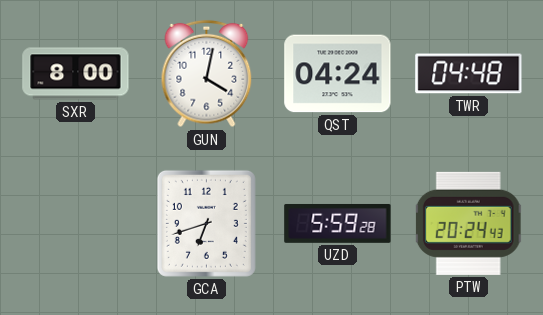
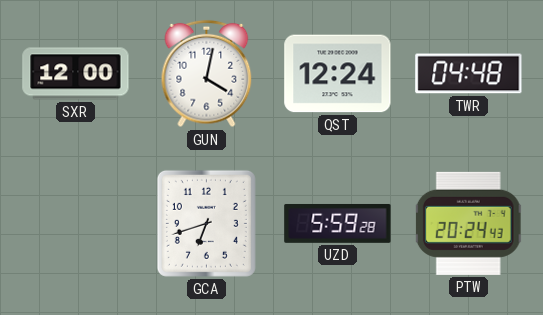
SXR: 8:00 -> 12:00
QST: 04:24 -> 12:24
